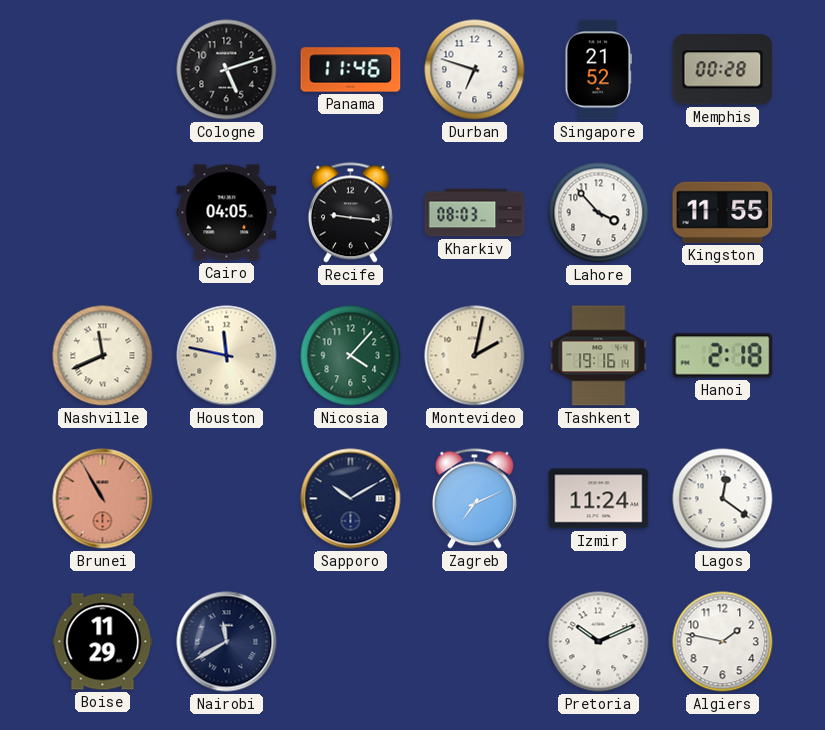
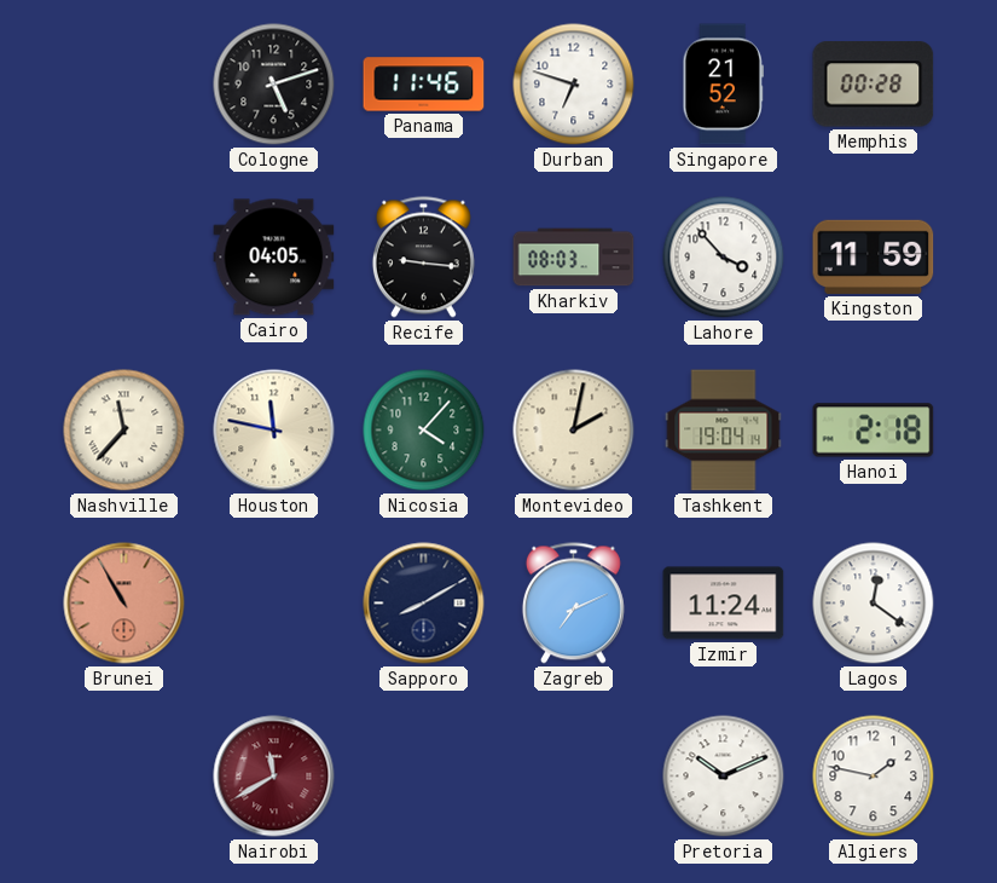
Kingston: 11:55 -> 11:59
Nashville: 11:41 -> 11:37
Tashkent: 19:16 -> 19:04
Sapporo: 10:10 -> 8:10
Boise: 11:29 -> none
Nairobi dial: navy -> burgundy
